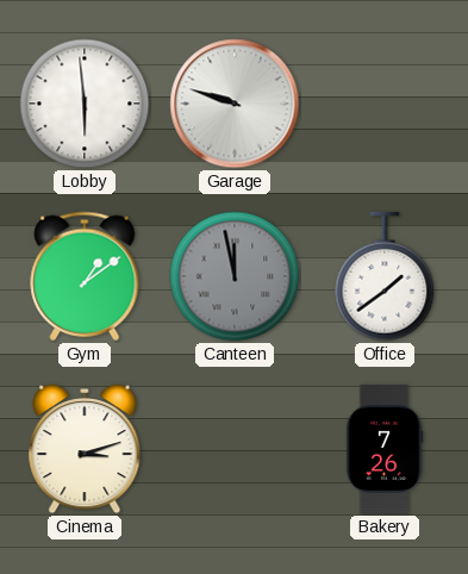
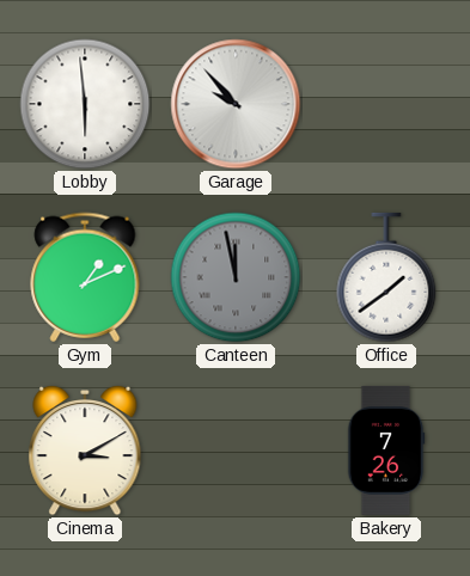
Garage: 9:48 -> 9:53
Gym: 1:09 -> 1:11
Cinema: 3:12 -> 3:10
